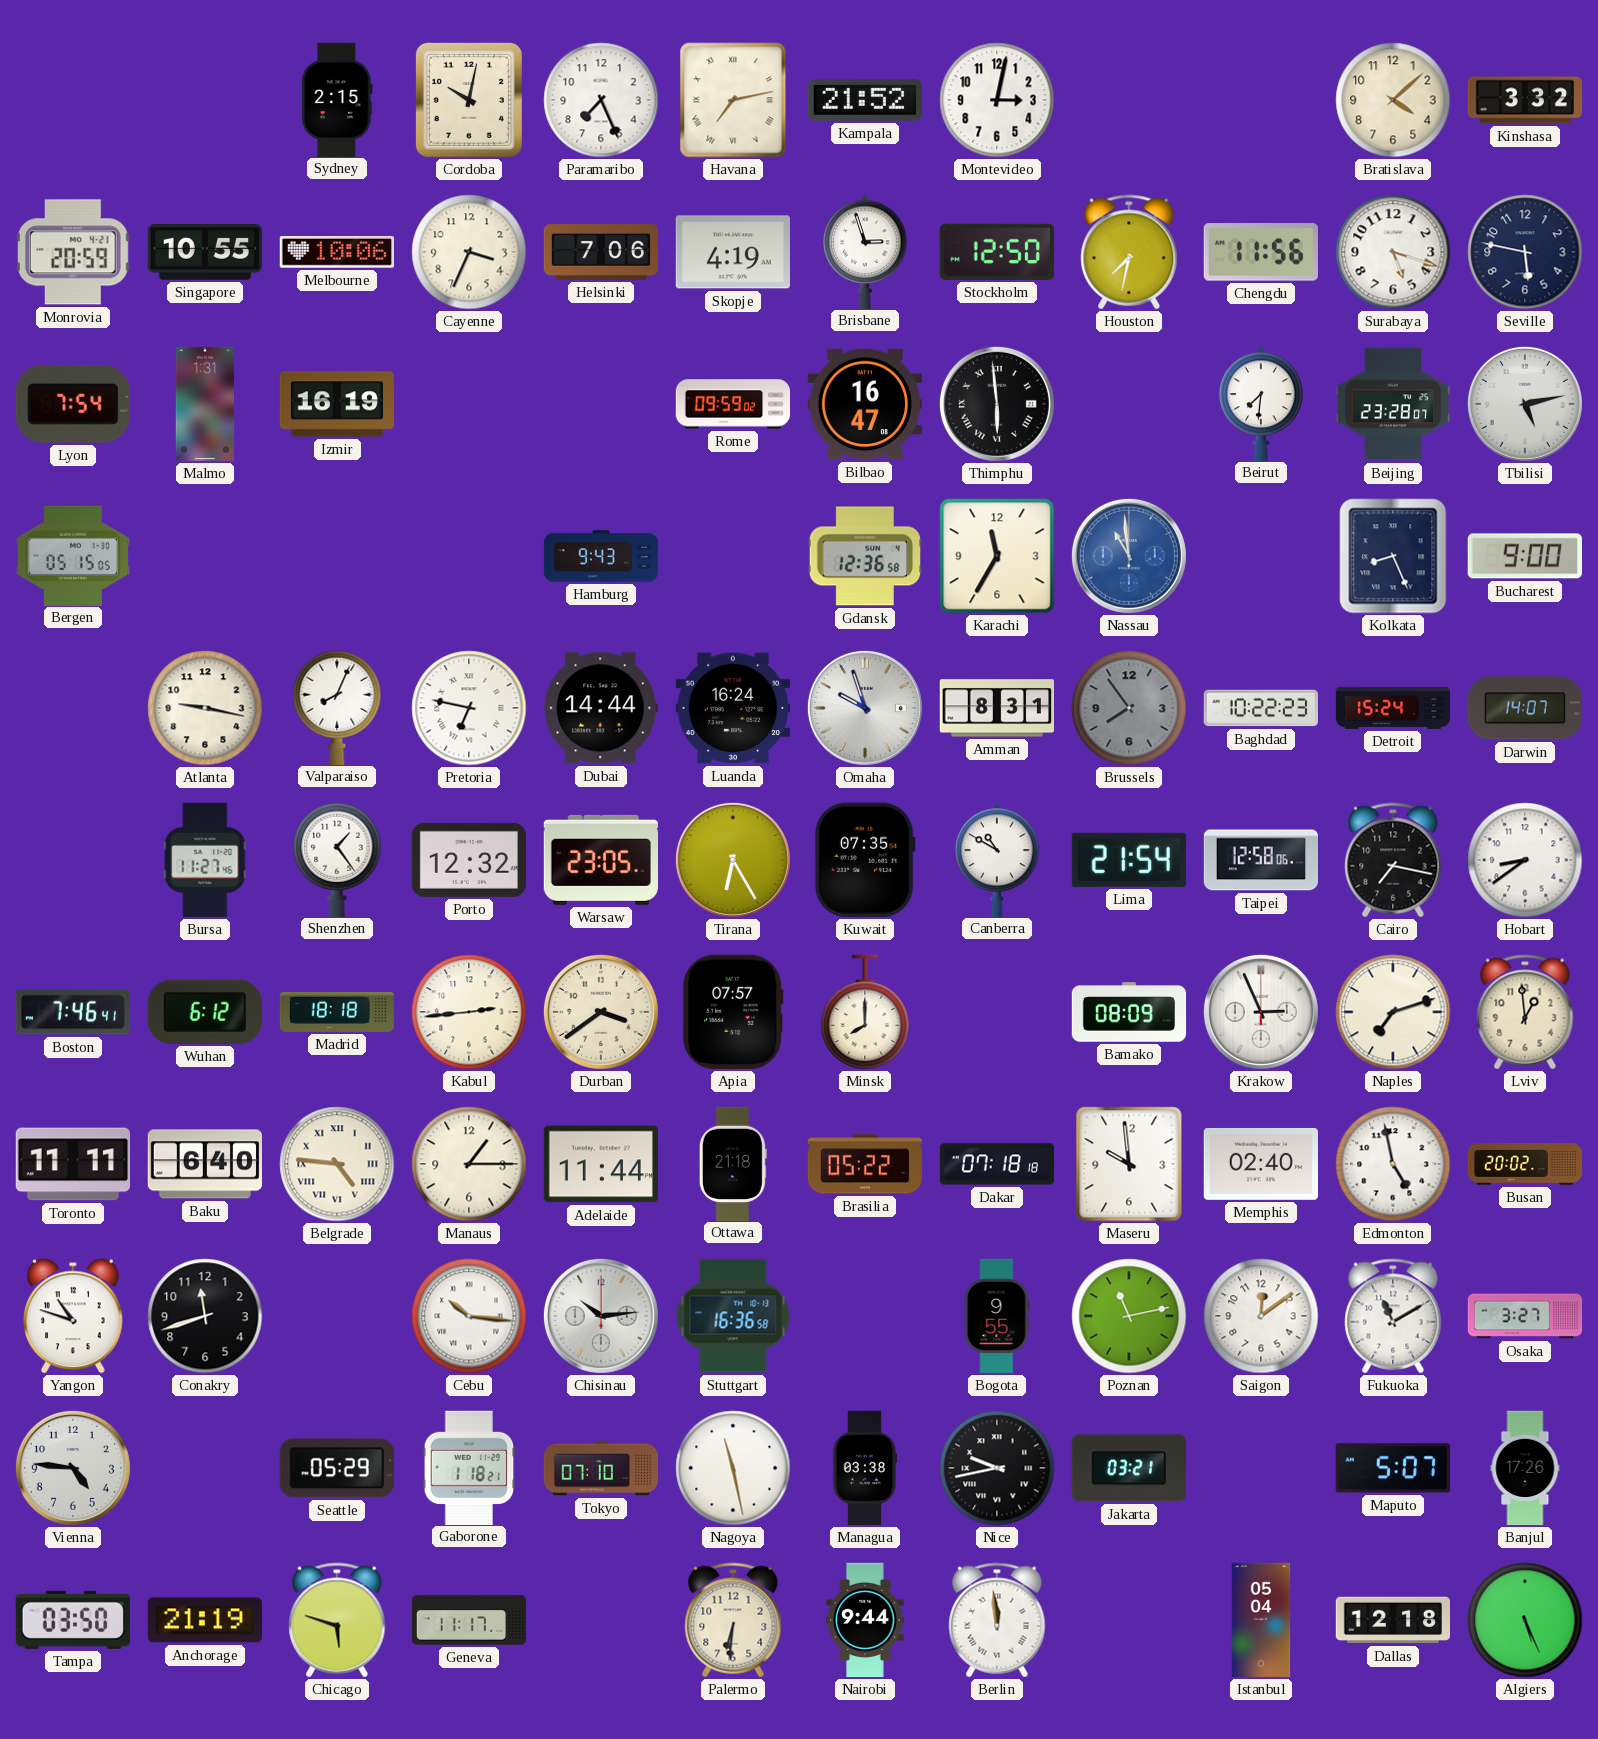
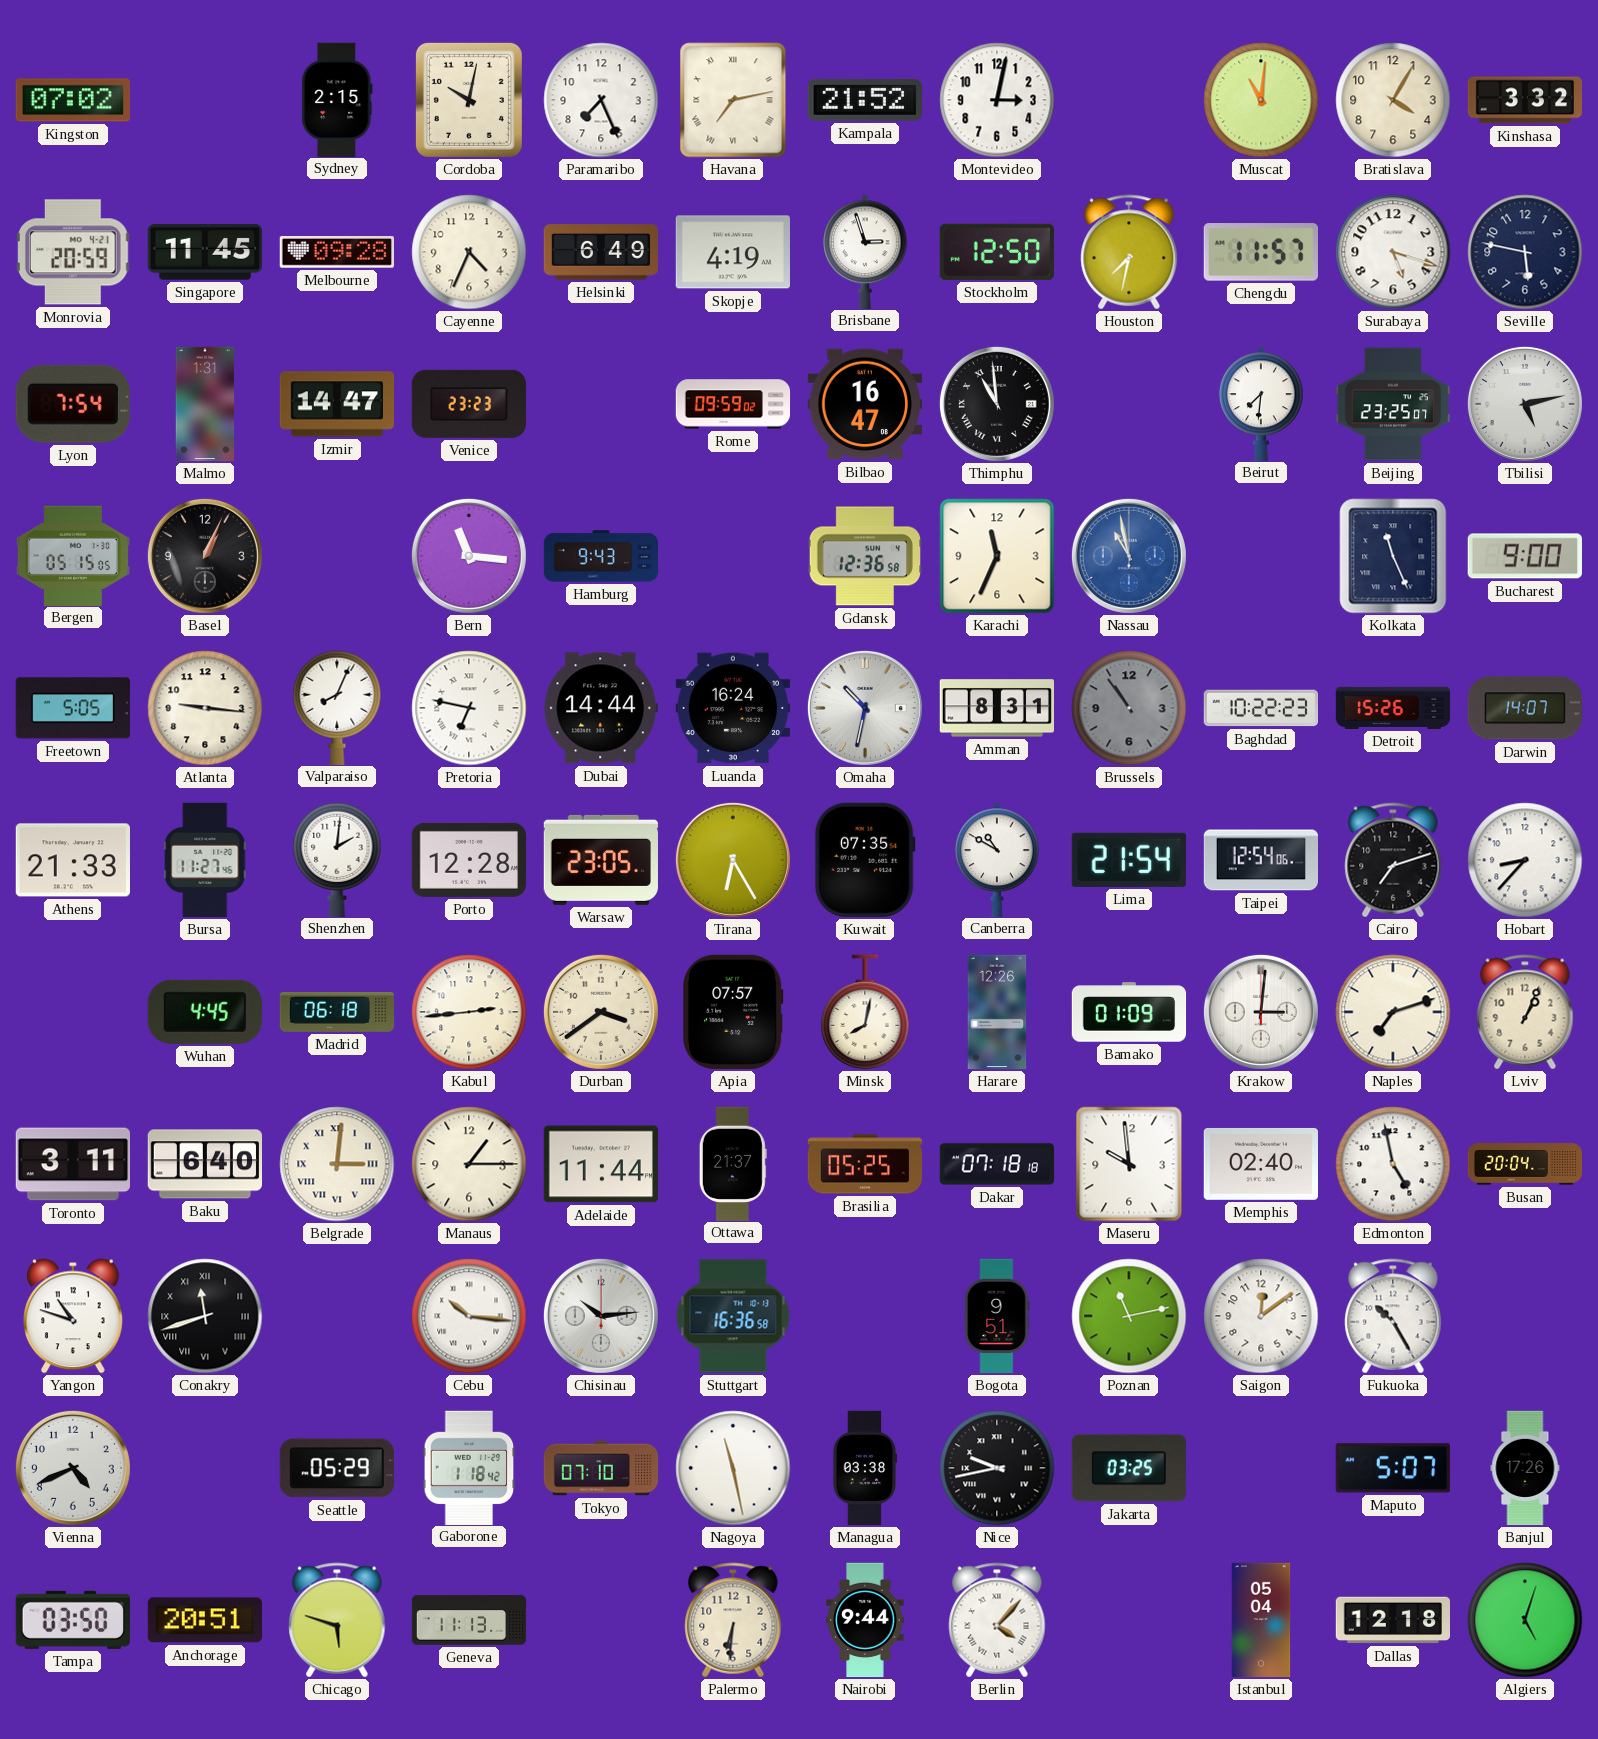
Kingston: none -> 07:02
Muscat: none -> 11:01
Bratislava: 4:08 -> 4:05
Singapore: 10:55 -> 11:45
Melbourne: 10:06 -> 09:28
Cayenne: 3:34 -> 4:34
Helsinki: 7:06 -> 6:49
Chengdu: 11:56 -> 11:57
Izmir: 16:19 -> 14:47
Venice: none -> 23:23
Thimphu: 5:59 -> 10:59
Beijing: 23:28 -> 23:25
Basel: none -> 1:04
Bern: none -> 11:16
Karachi: 11:35 -> 11:34
Nassau: 10:59 -> 10:58
Kolkata: 8:26 -> 11:26
Freetown: none -> 5:05
Atlanta: 9:17 -> 9:16
Omaha: 9:57 -> 10:32
Brussels: 7:54 -> 10:54
Detroit: 15:24 -> 15:26
Athens: none -> 21:33
Shenzhen: 1:24 -> 2:01
Porto: 12:32 -> 12:28
Taipei: 12:58 -> 12:54
Cairo: 7:17 -> 7:12
Hobart: 8:39 -> 8:37
Boston: 7:46 -> none
Wuhan: 6:12 -> 4:45
Madrid: 18:18 -> 06:18
Minsk: 8:00 -> 8:02
Harare: none -> 12:26
Bamako: 08:09 -> 01:09
Krakow: 2:56 -> 3:01
Lviv: 12:59 -> 1:04
Toronto: 11:11 -> 3:11
Belgrade: 4:46 -> 3:01
Ottawa: 21:18 -> 21:37
Brasilia: 05:22 -> 05:25
Busan: 20:02 -> 20:04
Conakry numerals: Arabic -> Roman
Bogota: 9:55 -> 9:51
Fukuoka: 11:10 -> 10:25
Osaka: 3:27 -> none
Vienna: 4:46 -> 4:41
Gaborone: 1:18:21 -> 1:18:42
Jakarta: 03:21 -> 03:25
Anchorage: 21:19 -> 20:51
Geneva: 11:17 -> 11:13
Berlin: 11:59 -> 4:07
Algiers: 5:26 -> 5:03
